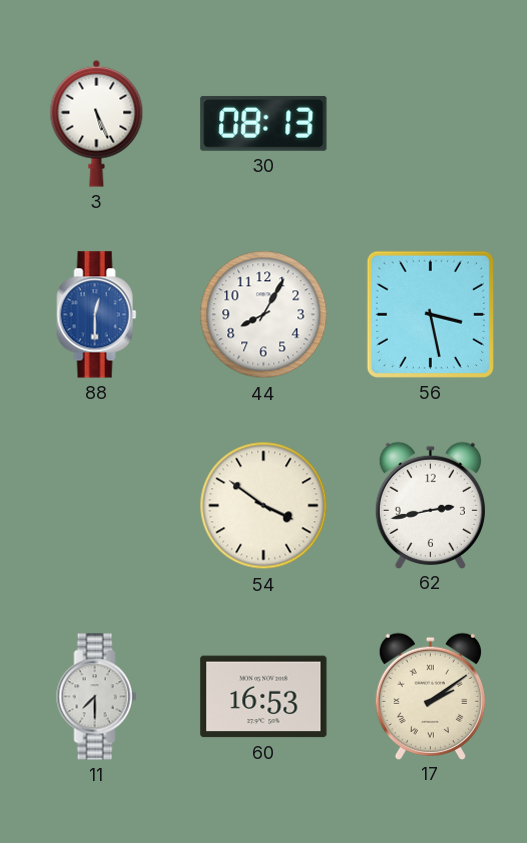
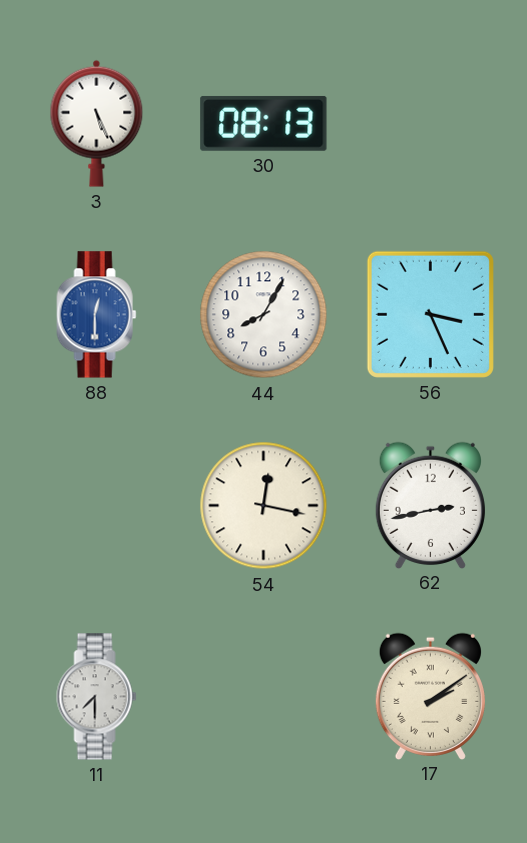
56: 3:28 -> 3:26
54: 3:51 -> 12:17
60: 16:53 -> none
